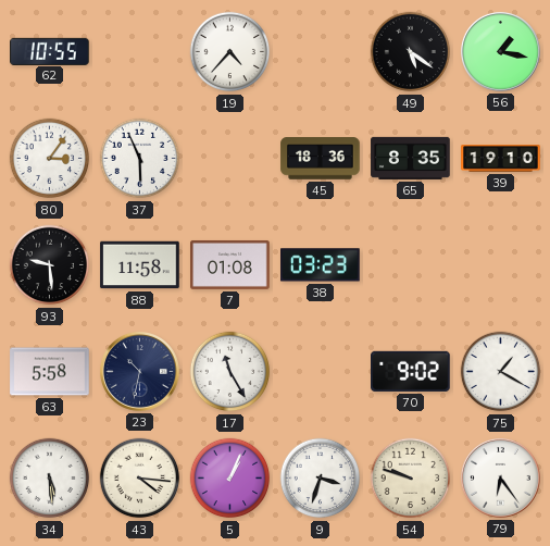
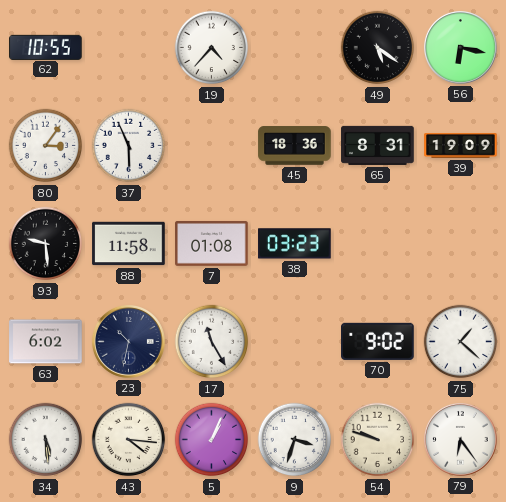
56: 1:17 -> 6:17
65: 8:35 -> 8:31
39: 19:10 -> 19:09
63: 5:58 -> 6:02
75: 1:20 -> 1:22
